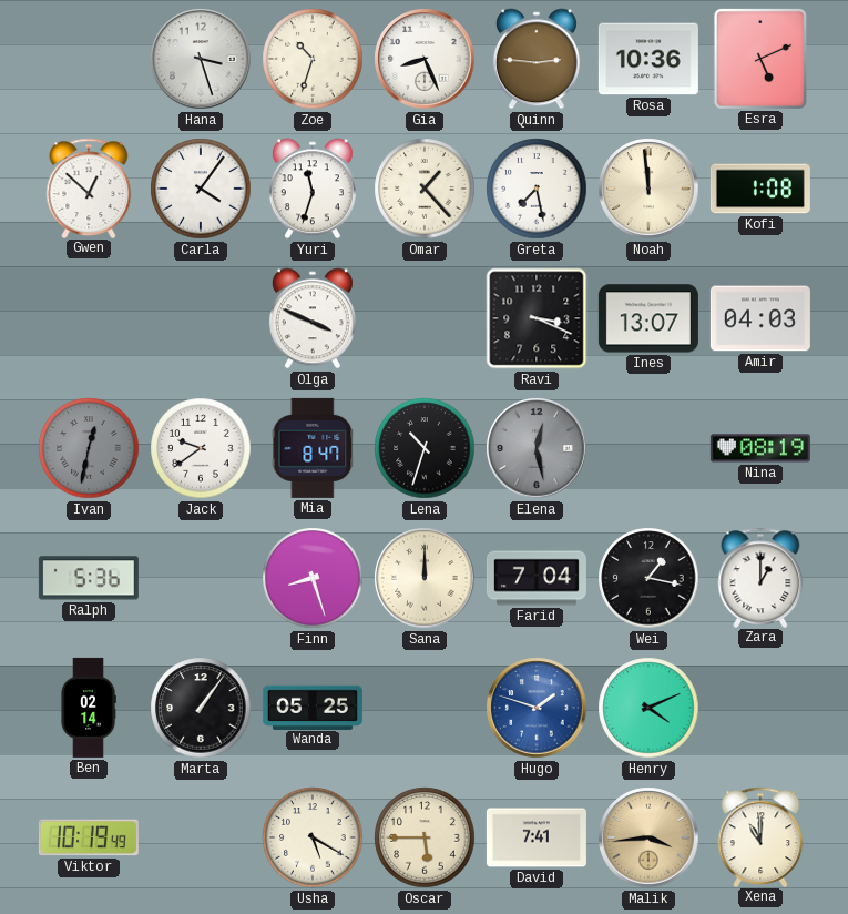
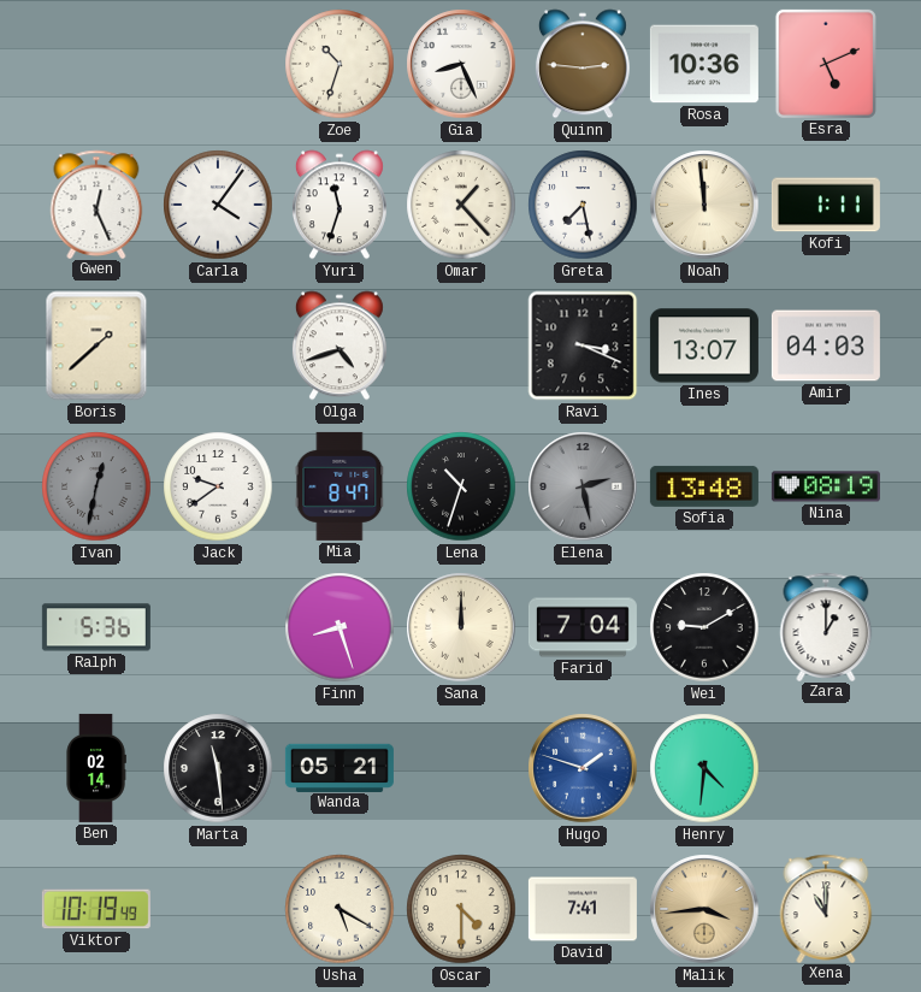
Hana: 3:27 -> none
Gwen: 12:52 -> 12:26
Kofi: 1:08 -> 1:11
Boris: none -> 1:38
Olga: 3:49 -> 4:42
Elena: 12:28 -> 2:28
Sofia: none -> 13:48
Wei: 1:17 -> 9:10
Marta: 1:06 -> 11:29
Wanda: 05:25 -> 05:21
Henry: 4:11 -> 4:31
Oscar: 5:45 -> 4:30
